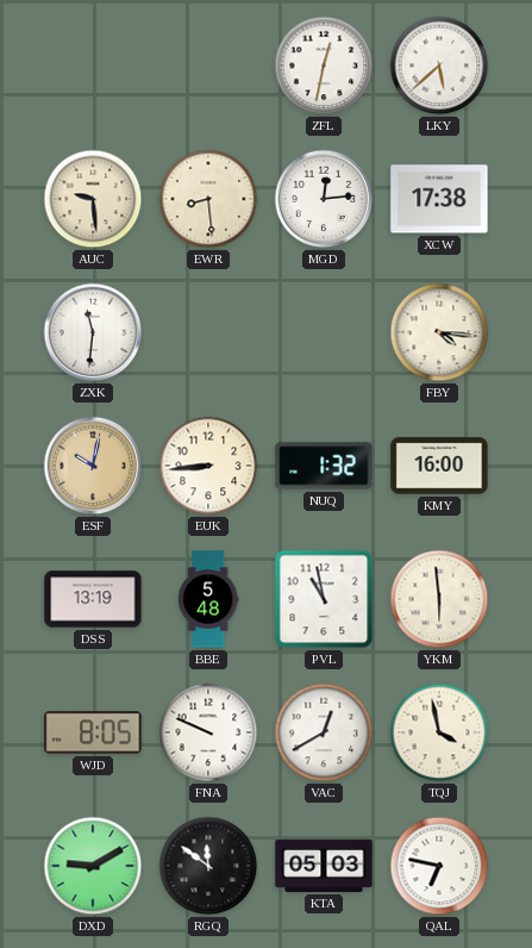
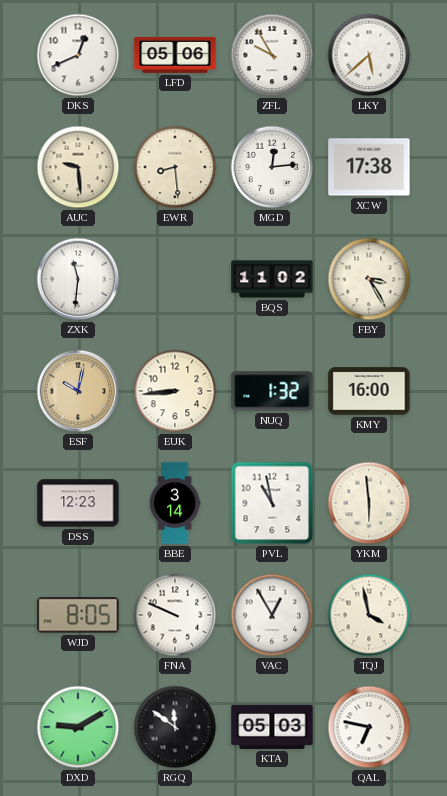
DKS: none -> 12:41
LFD: none -> 05:06
ZFL: 12:32 -> 9:55
BQS: none -> 11:02
FBY: 4:16 -> 3:25
DSS: 13:19 -> 12:23
BBE: 5:48 -> 3:14
VAC: 12:40 -> 12:55
